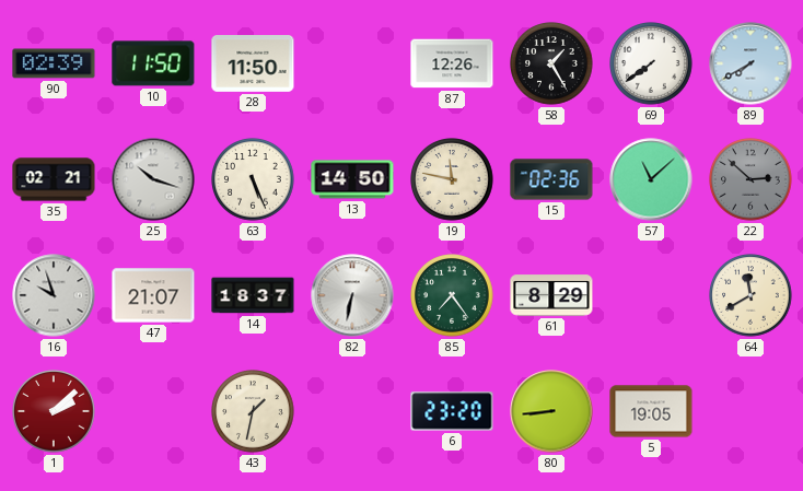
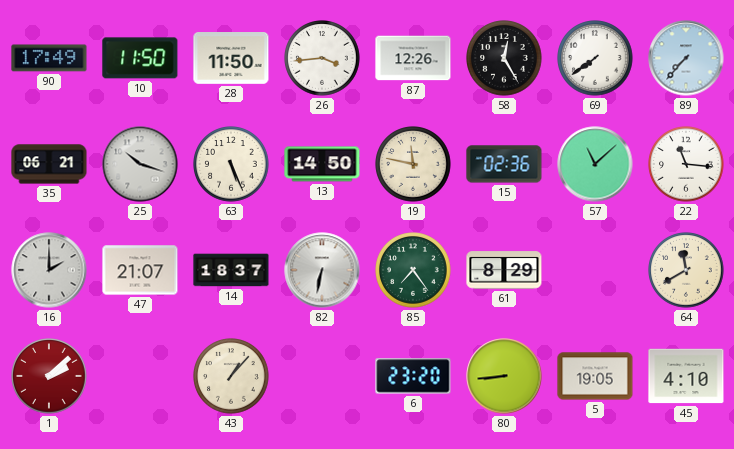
90: 02:39 -> 17:49
26: none -> 3:44
58: 1:25 -> 12:25
89: 7:40 -> 7:37
35: 02:21 -> 06:21
22: 2:52 -> 11:16
22 dial: grey -> white
16: 9:57 -> 2:00
43: 1:32 -> 1:07
45: none -> 4:10
